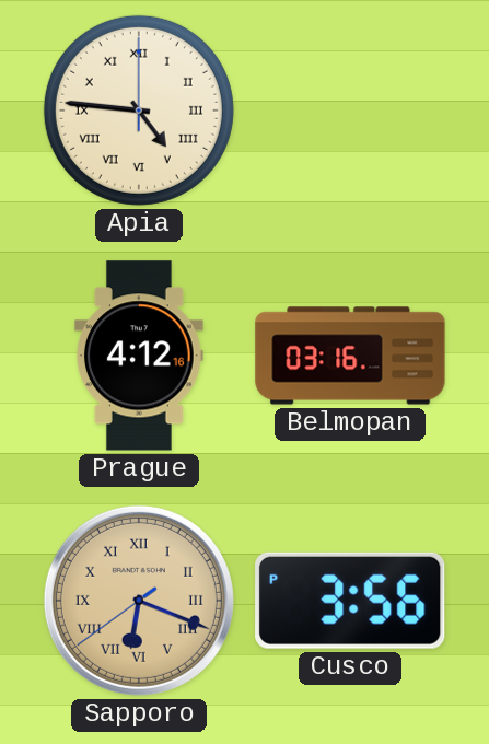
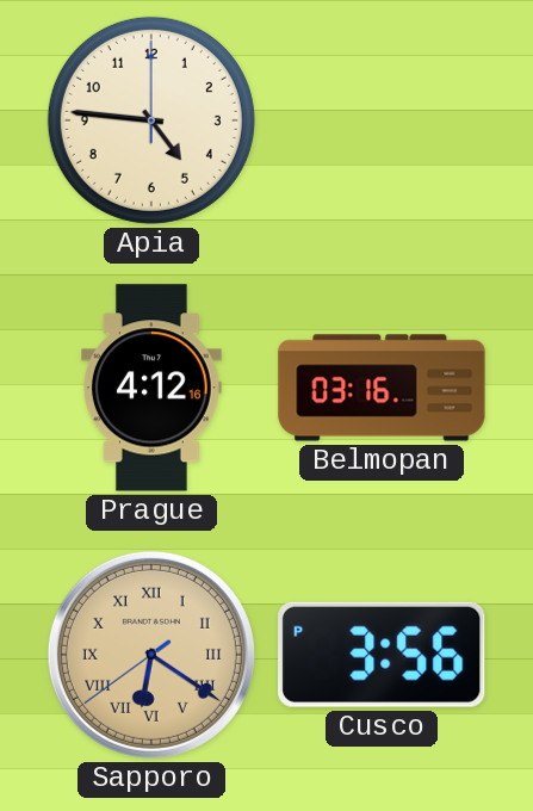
Apia numerals: Roman -> Arabic
Sapporo: 6:18 -> 6:20
